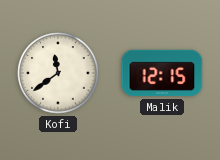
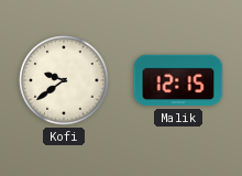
Kofi: 11:39 -> 9:39
